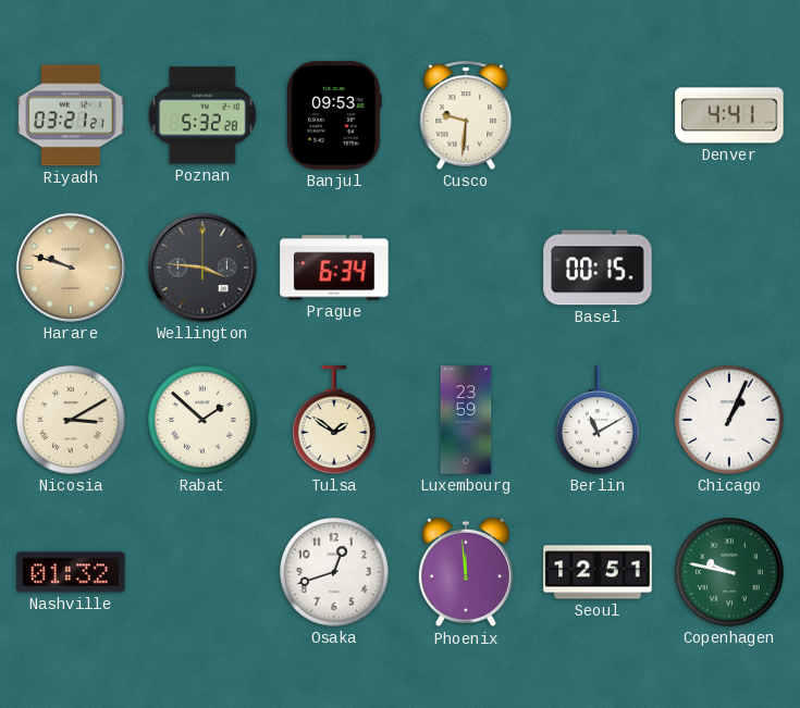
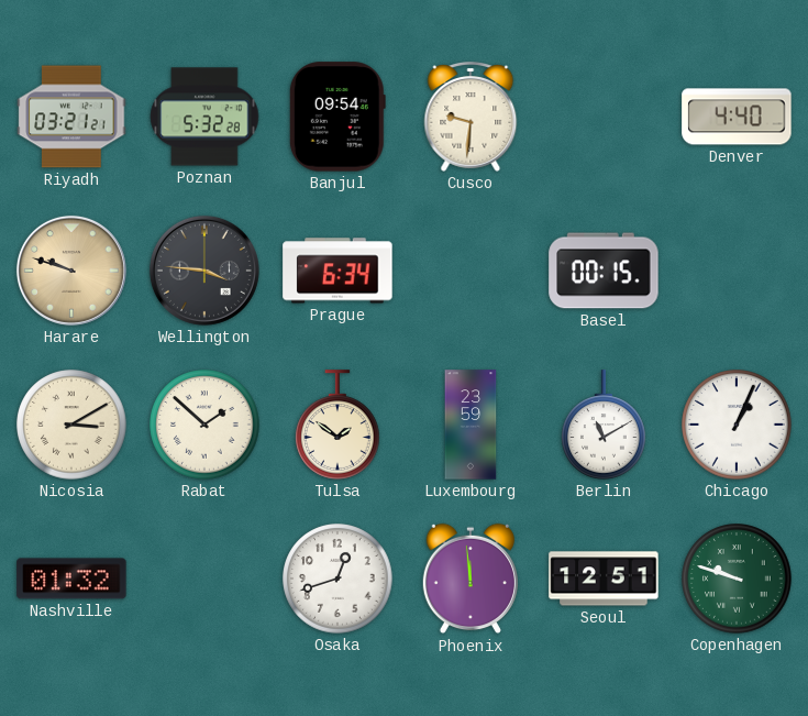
Banjul: 09:53 -> 09:54
Denver: 4:41 -> 4:40
Copenhagen: 9:47 -> 9:48
